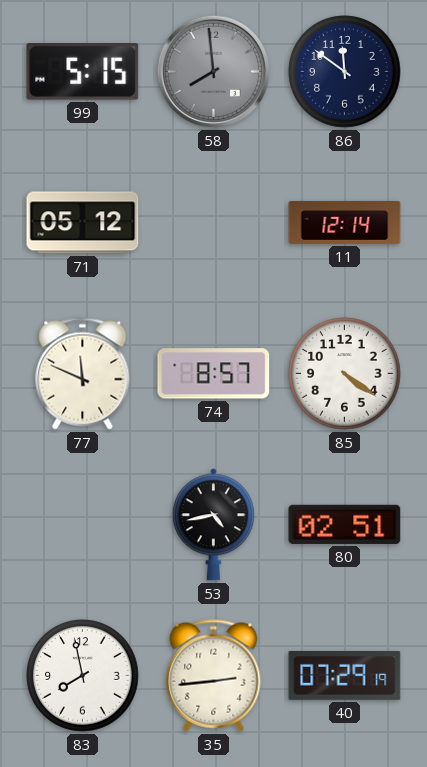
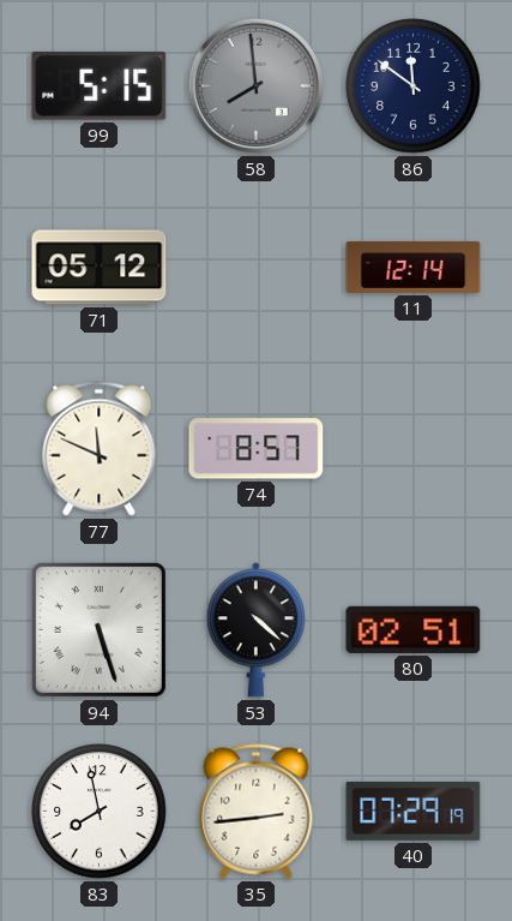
85: 4:21 -> none
94: none -> 5:27
53: 4:43 -> 4:22
